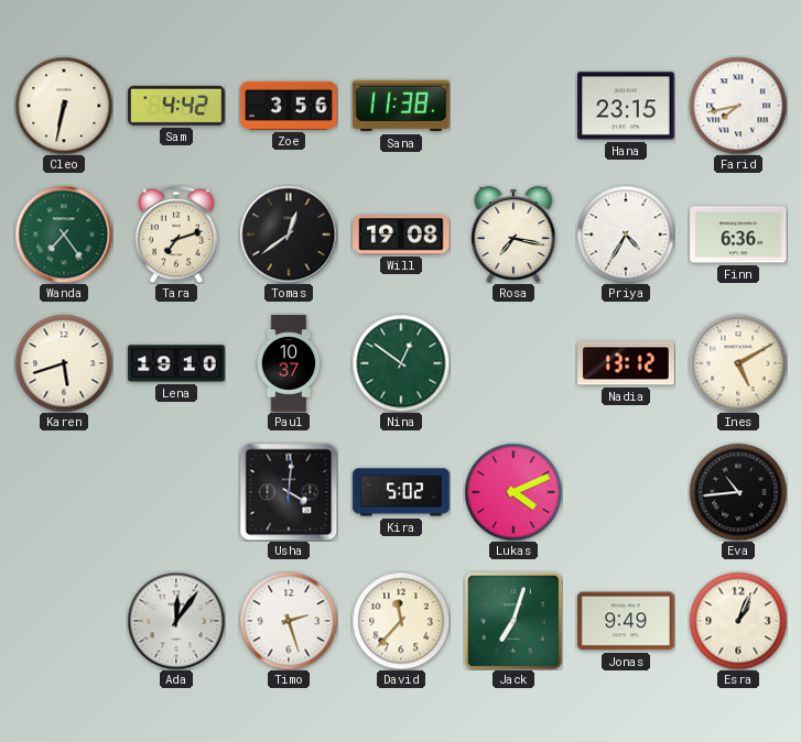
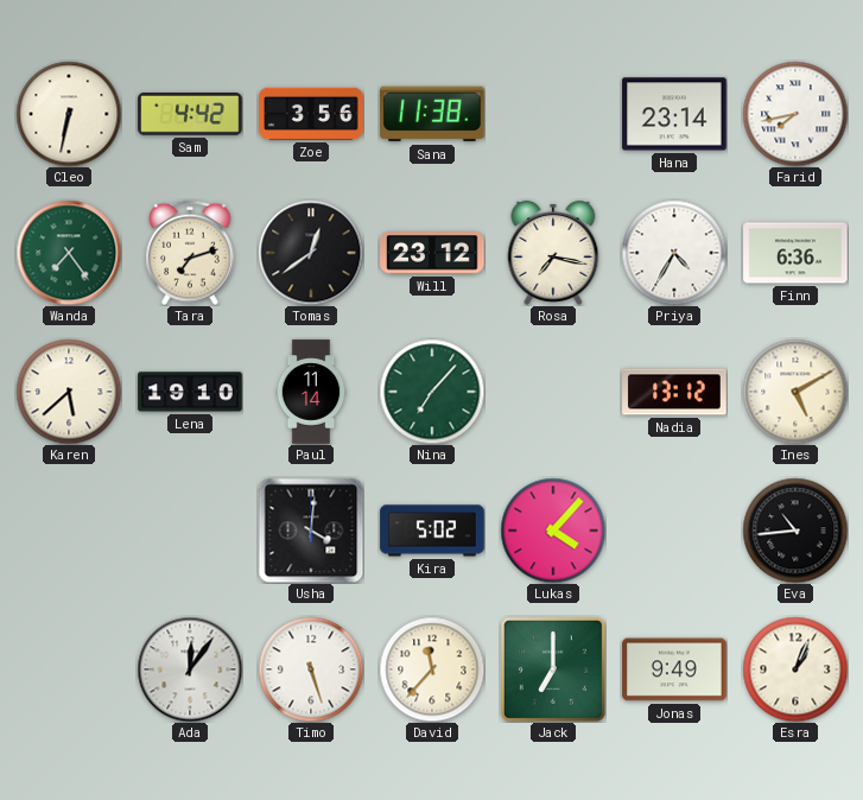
Hana: 23:15 -> 23:14
Will: 19:08 -> 23:12
Karen: 5:42 -> 5:38
Paul: 10:37 -> 11:14
Nina: 12:51 -> 7:07
Lukas: 4:11 -> 4:07
Timo: 2:27 -> 5:27
Jack: 7:03 -> 7:00
